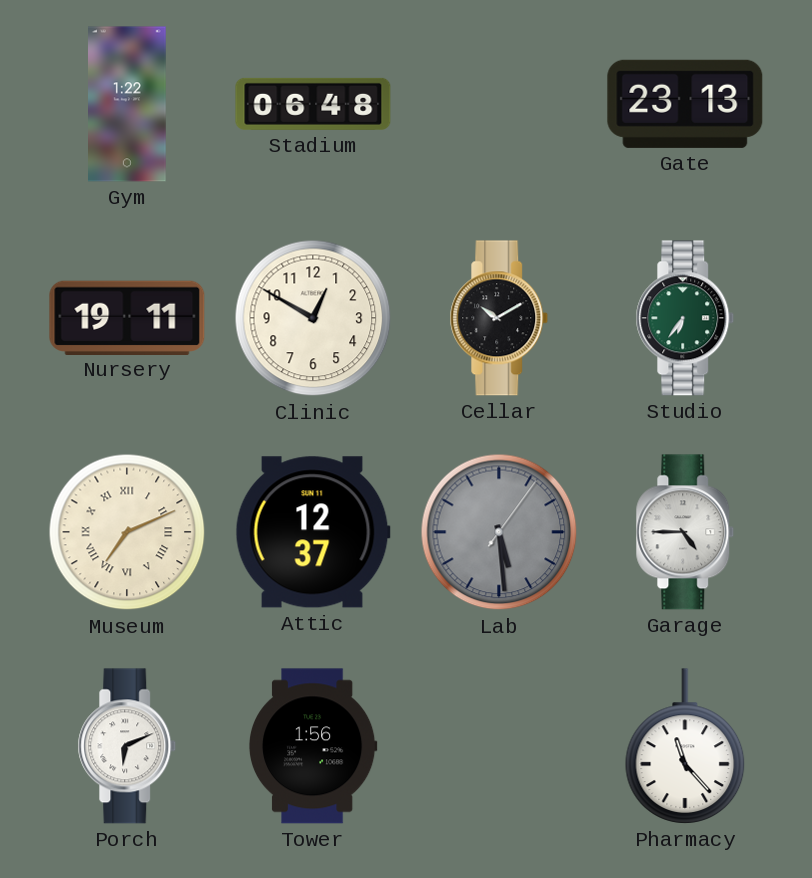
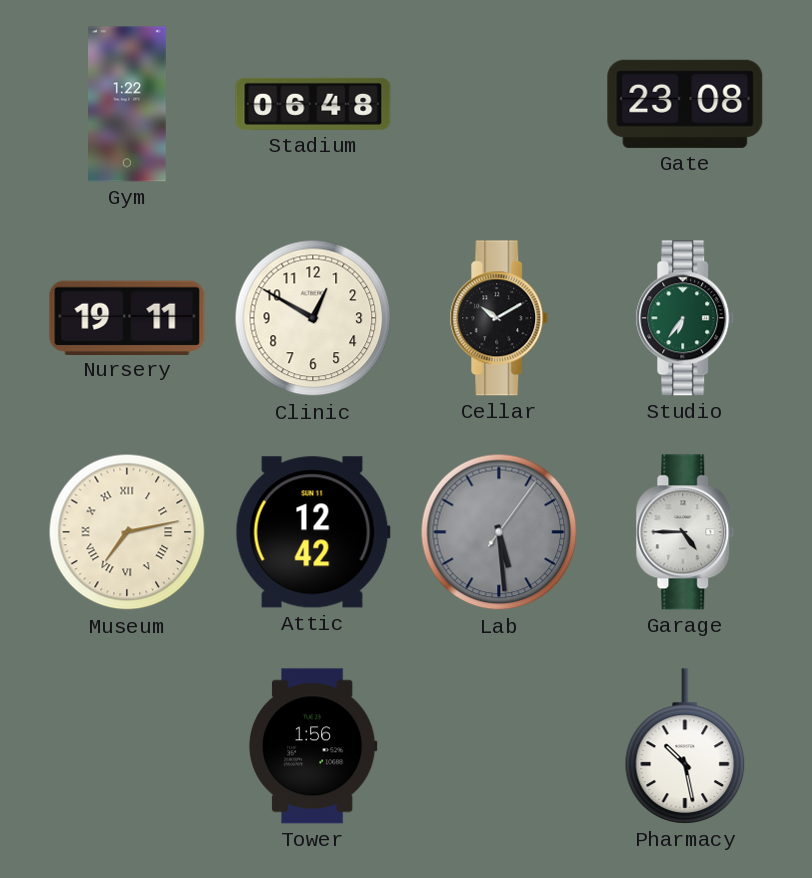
Gate: 23:13 -> 23:08
Museum: 7:11 -> 7:13
Attic: 12:37 -> 12:42
Porch: 6:11 -> none
Pharmacy: 11:23 -> 10:28
